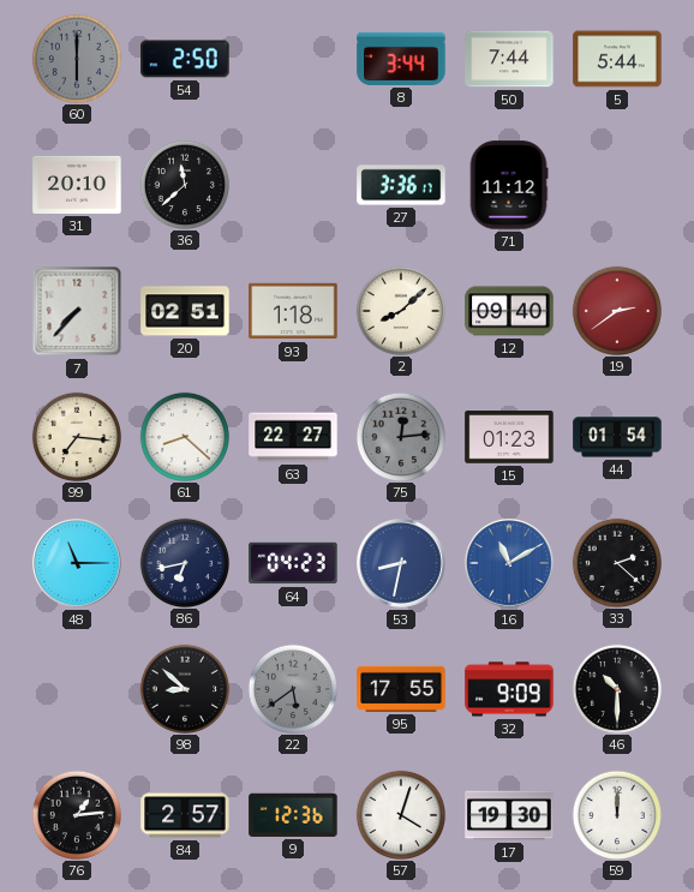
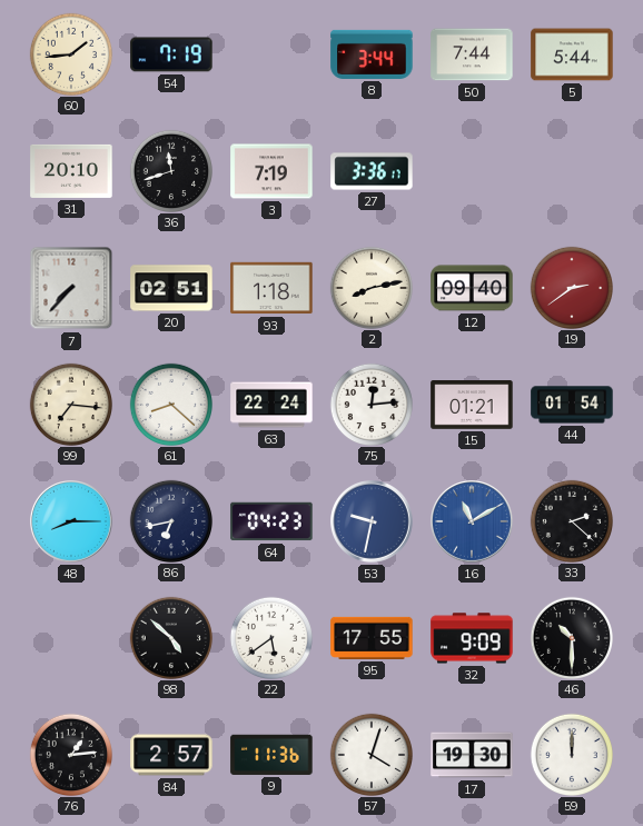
60: 6:00 -> 1:44
60 dial: grey -> cream
54: 2:50 -> 7:19
36: 11:38 -> 11:42
3: none -> 7:19
71: 11:12 -> none
2: 8:08 -> 8:13
63: 22:27 -> 22:24
75 dial: grey -> white
15: 01:23 -> 01:21
48: 11:15 -> 8:15
53: 8:32 -> 9:32
98: 8:52 -> 4:52
22 dial: grey -> white
9: 12:36 -> 11:36
